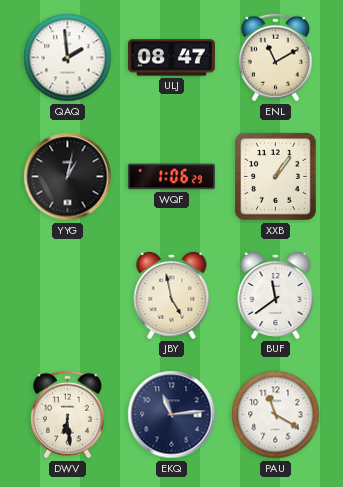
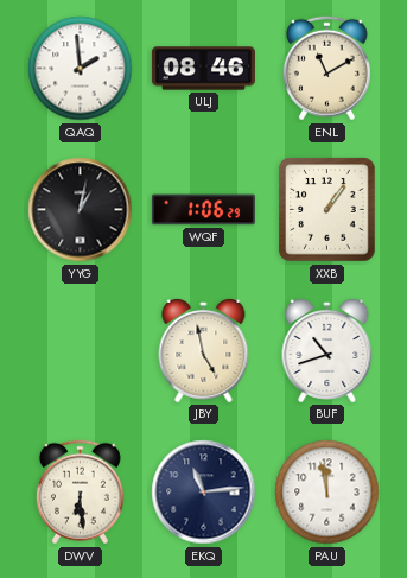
ULJ: 08:47 -> 08:46
BUF: 11:39 -> 10:42
PAU: 11:20 -> 11:58
